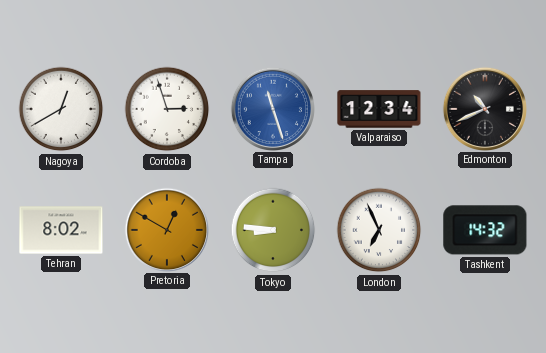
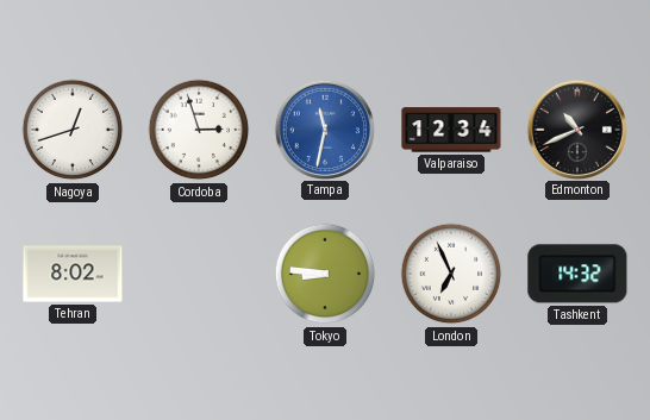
Nagoya: 12:40 -> 12:42
Tampa: 11:27 -> 11:32
Pretoria: 12:50 -> none
